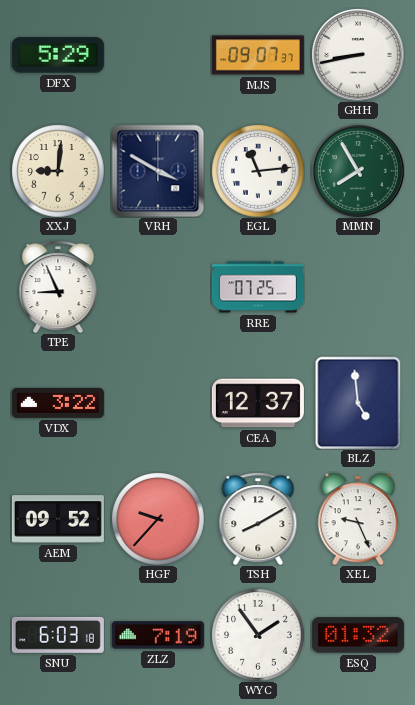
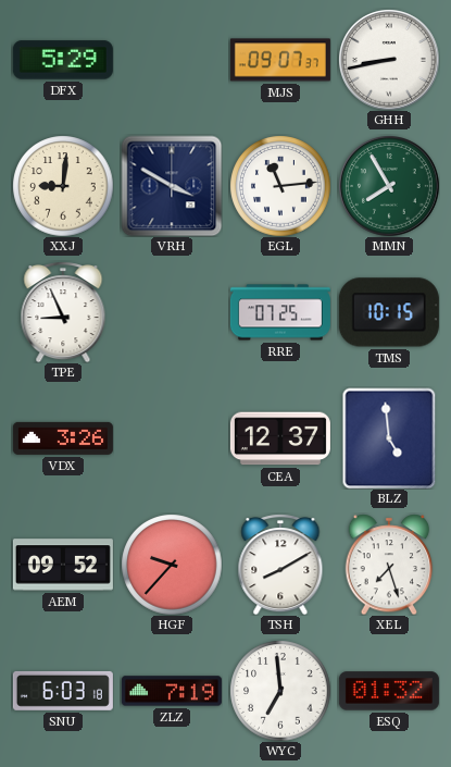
TMS: none -> 10:15
VDX: 3:22 -> 3:26
XEL: 9:26 -> 7:27
WYC: 1:54 -> 6:59
